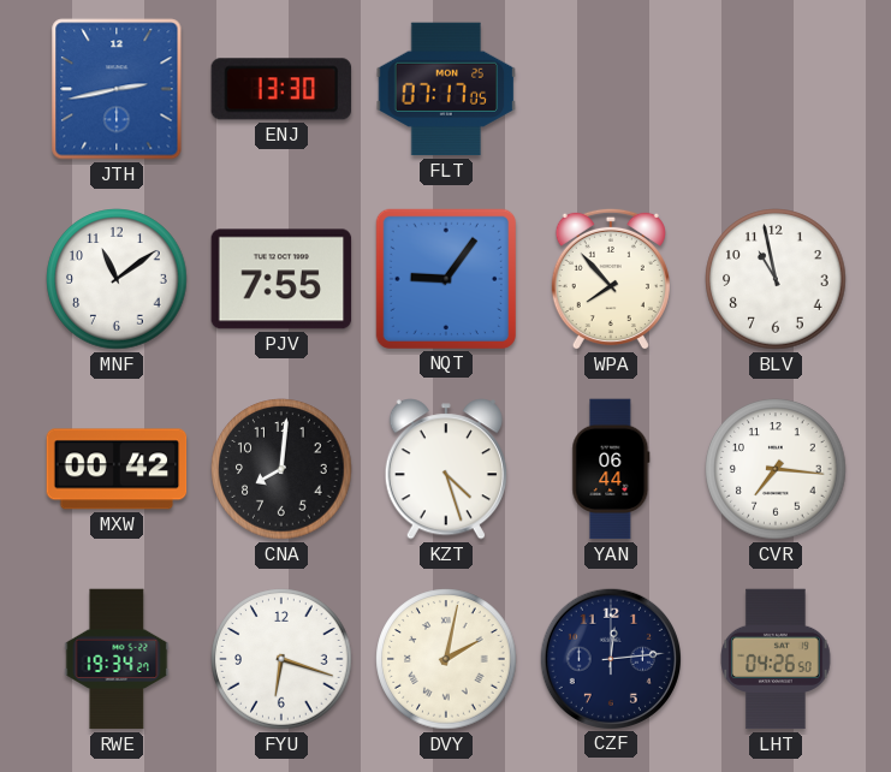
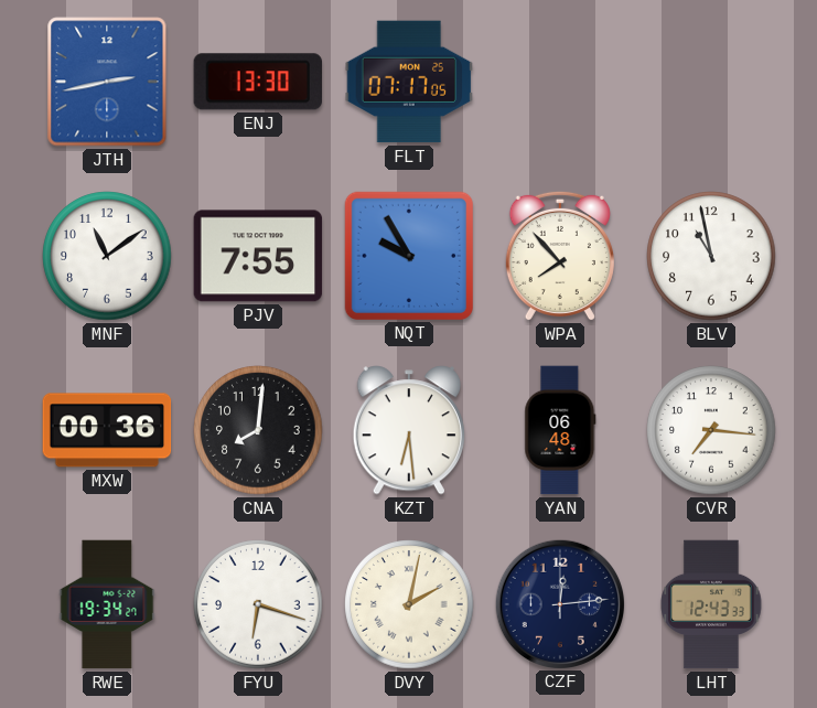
NQT: 9:06 -> 9:55
MXW: 00:42 -> 00:36
KZT: 4:27 -> 6:29
YAN: 06:44 -> 06:48
LHT: 04:26 -> 12:43
